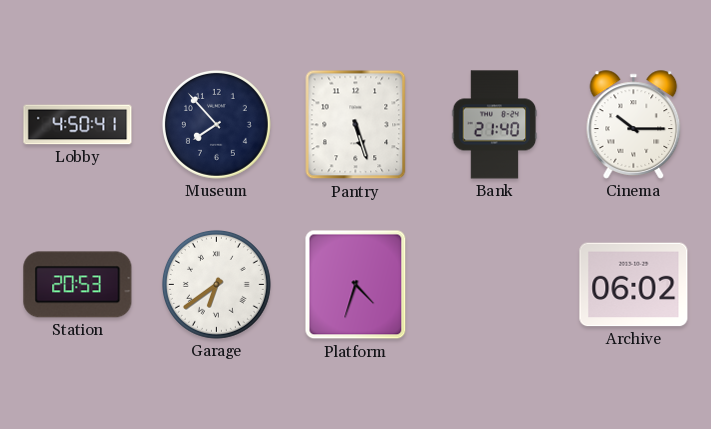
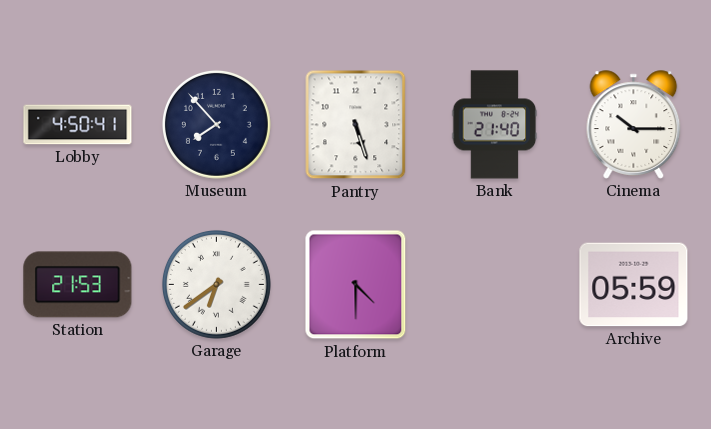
Station: 20:53 -> 21:53
Platform: 4:33 -> 4:30
Archive: 06:02 -> 05:59
